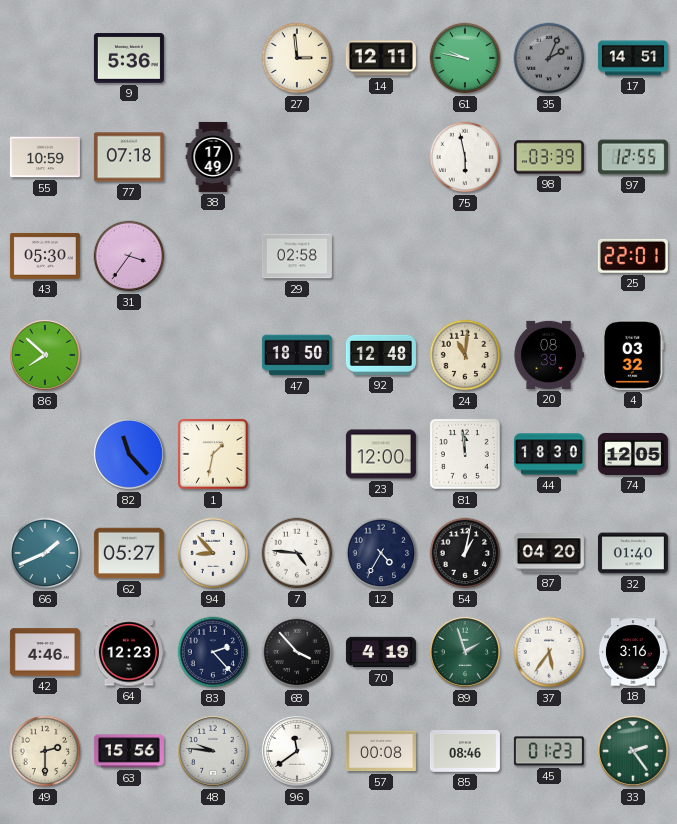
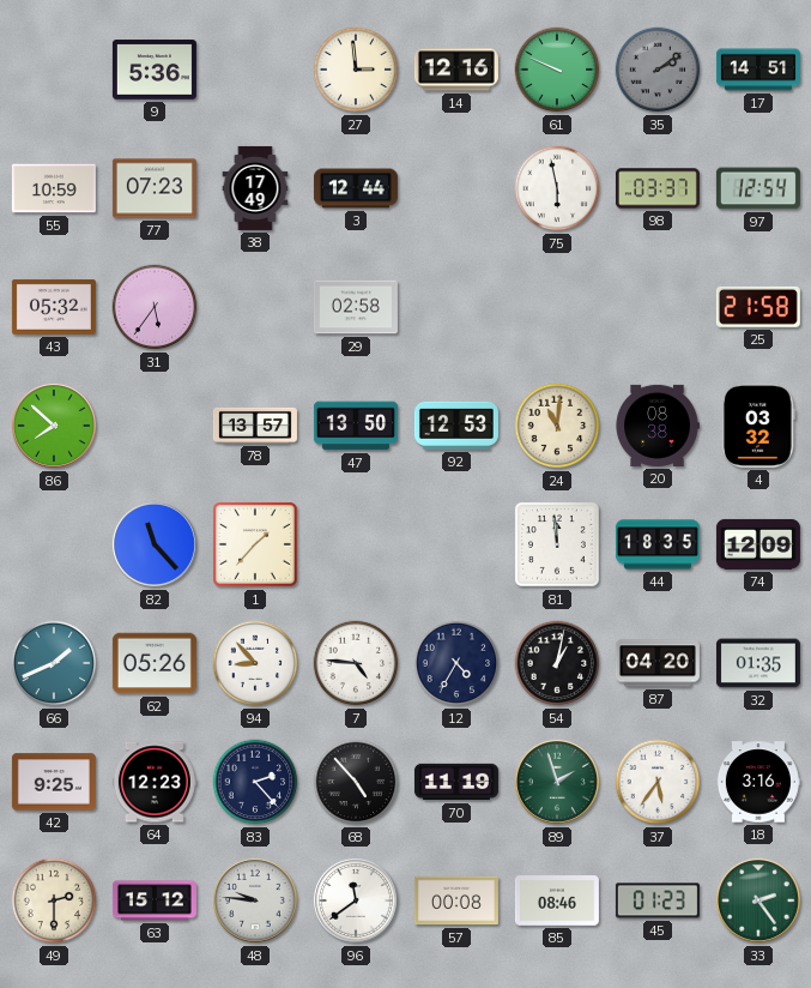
14: 12:11 -> 12:16
61: 9:47 -> 9:49
35: 2:04 -> 2:09
77: 07:18 -> 07:23
3: none -> 12:44
98: 03:39 -> 03:37
97: 12:55 -> 12:54
43: 05:30 -> 05:32
31: 3:36 -> 5:36
25: 22:01 -> 21:58
78: none -> 13:57
47: 18:50 -> 13:50
92: 12:48 -> 12:53
20: 08:39 -> 08:38
1: 1:32 -> 1:37
23: 12:00 -> none
44: 18:30 -> 18:35
74: 12:05 -> 12:09
62: 05:27 -> 05:26
32: 01:40 -> 01:35
42: 4:46 -> 9:25
68: 3:53 -> 4:53
70: 4:19 -> 11:19
63: 15:56 -> 15:12
